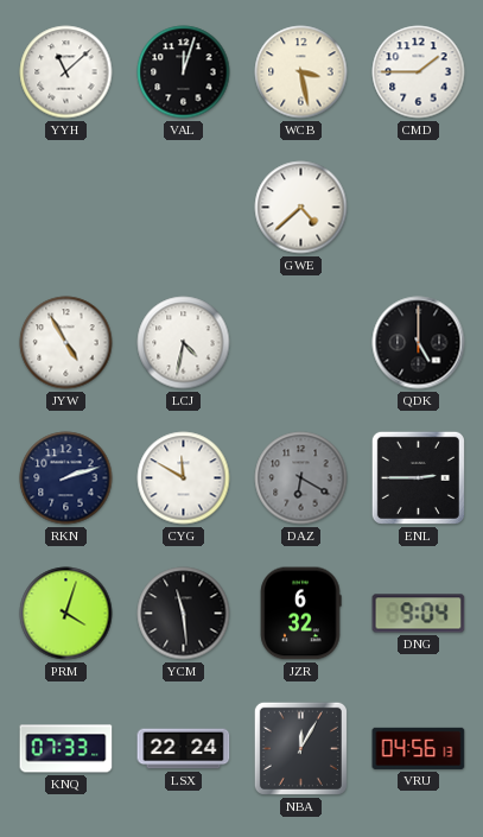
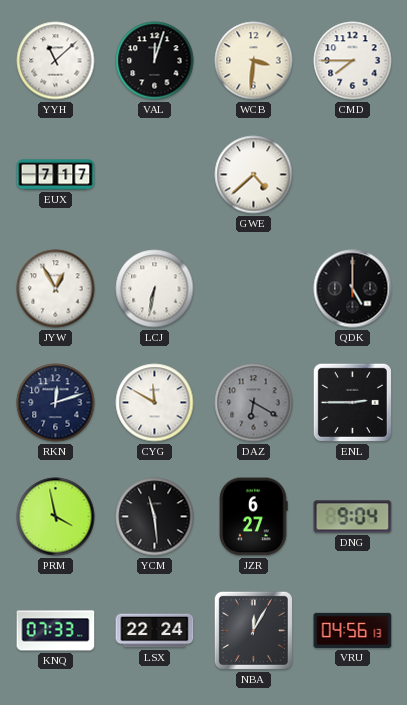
WCB: 3:28 -> 3:31
CMD: 1:45 -> 7:45
EUX: none -> 7:17
JYW: 4:55 -> 12:55
LCJ: 4:32 -> 6:32
RKN: 2:12 -> 12:12
PRM: 4:03 -> 3:58
JZR: 6:32 -> 6:27
